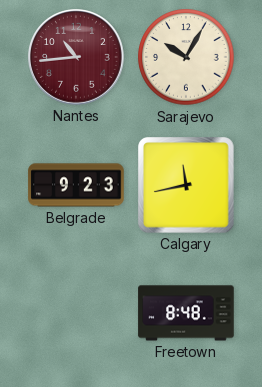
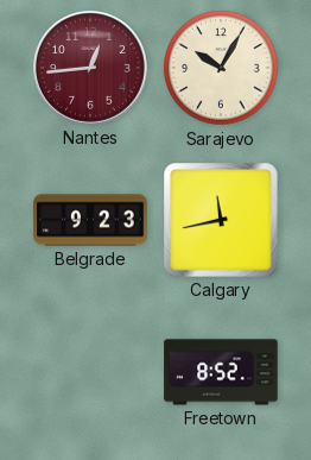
Nantes: 10:44 -> 12:44
Freetown: 8:48 -> 8:52
